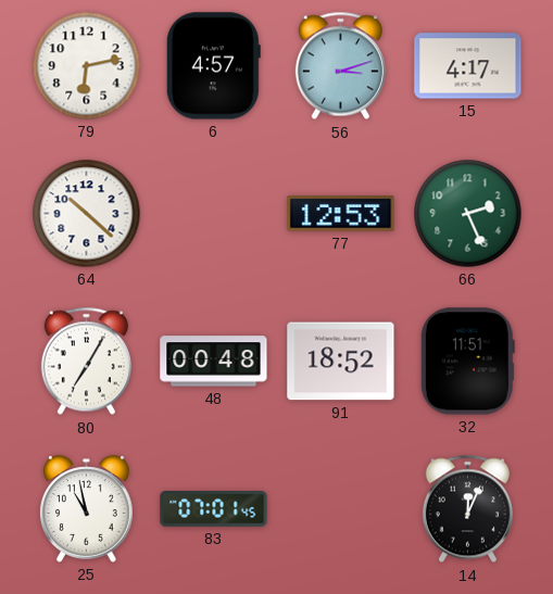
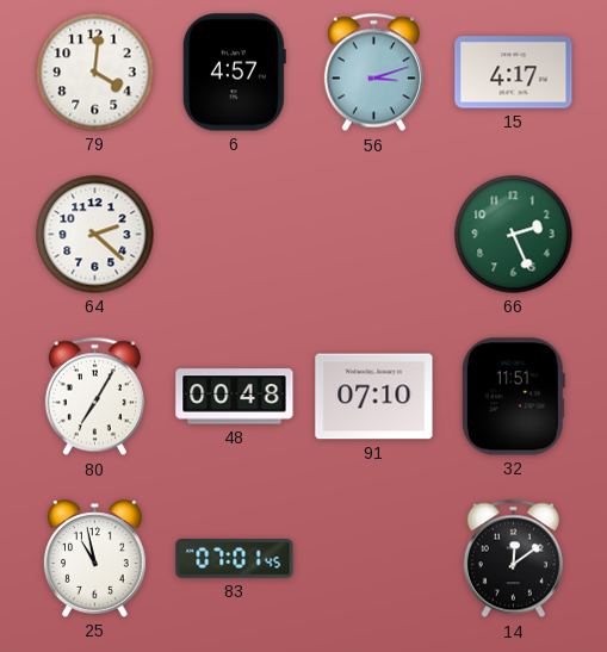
79: 6:13 -> 4:01
64: 10:22 -> 2:22
77: 12:53 -> none
91: 18:52 -> 07:10
14: 12:04 -> 12:09
